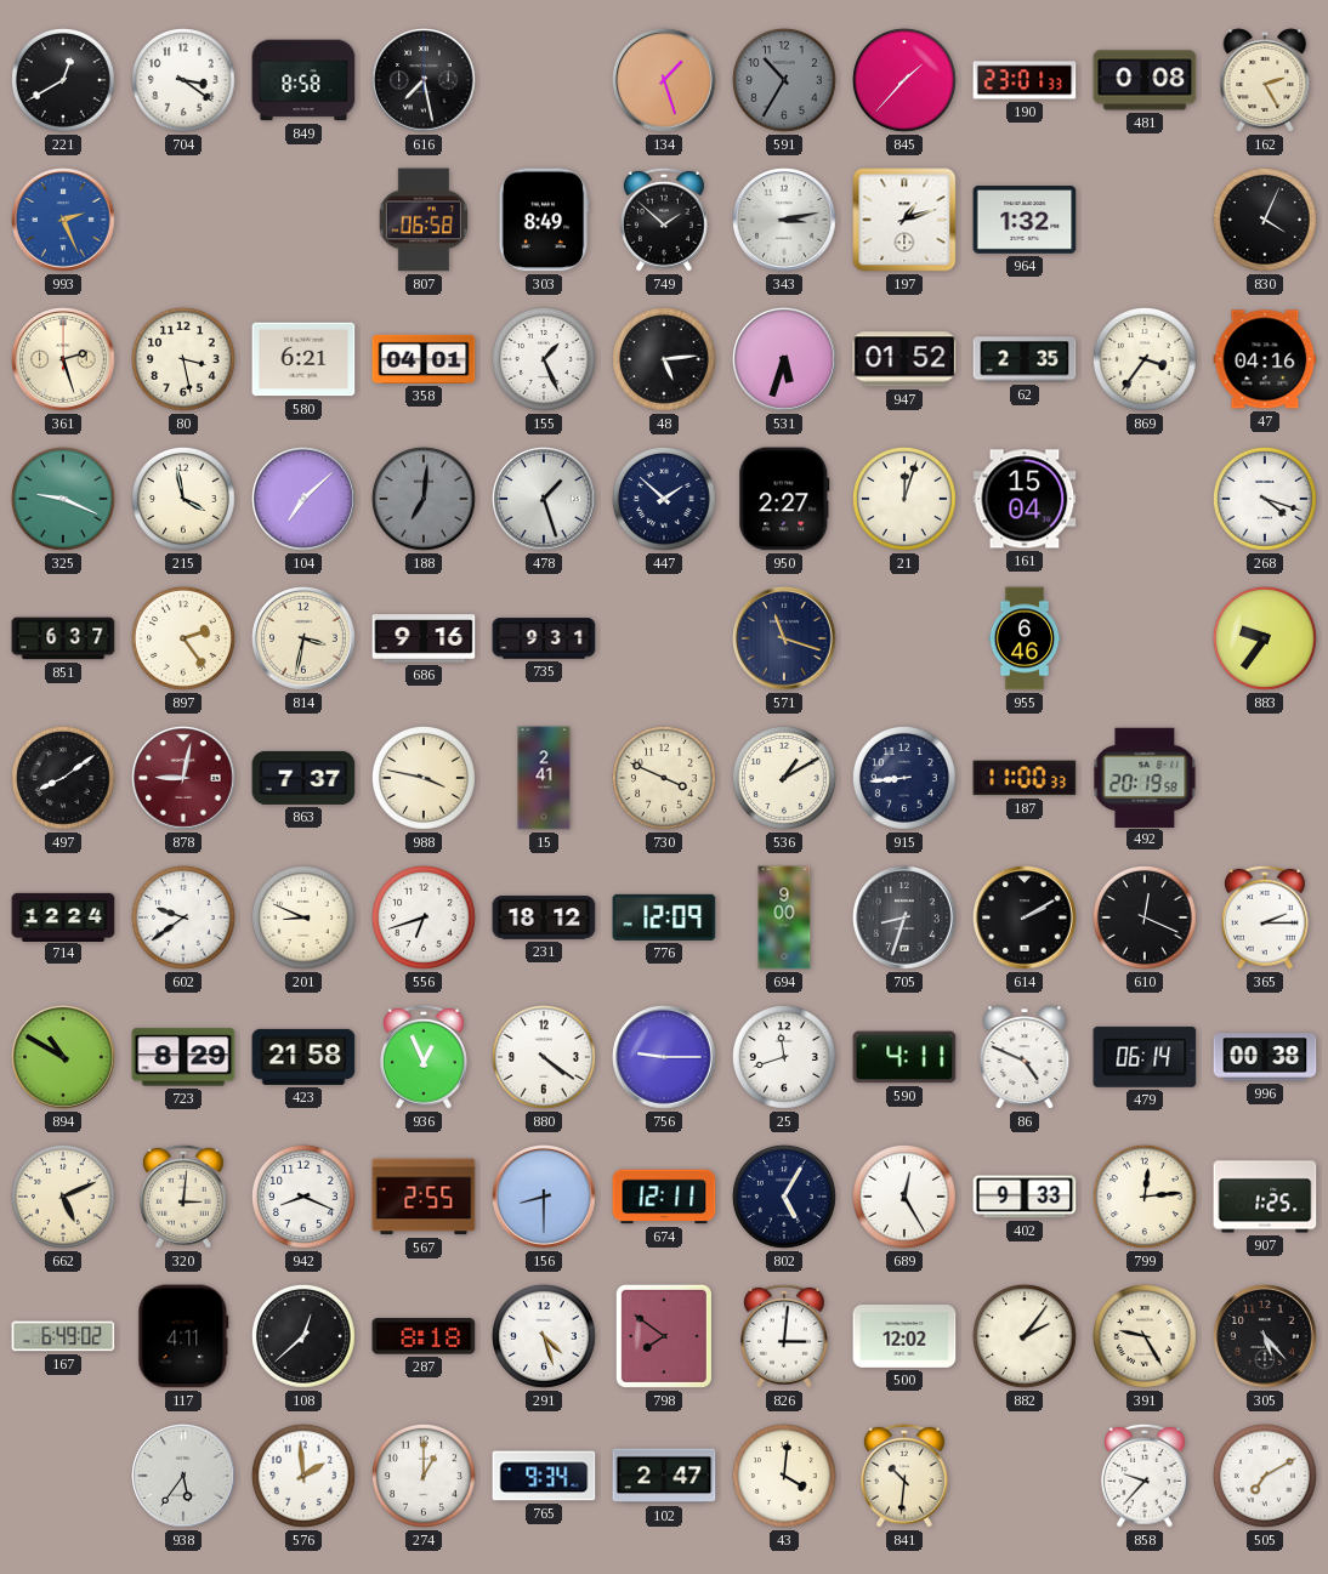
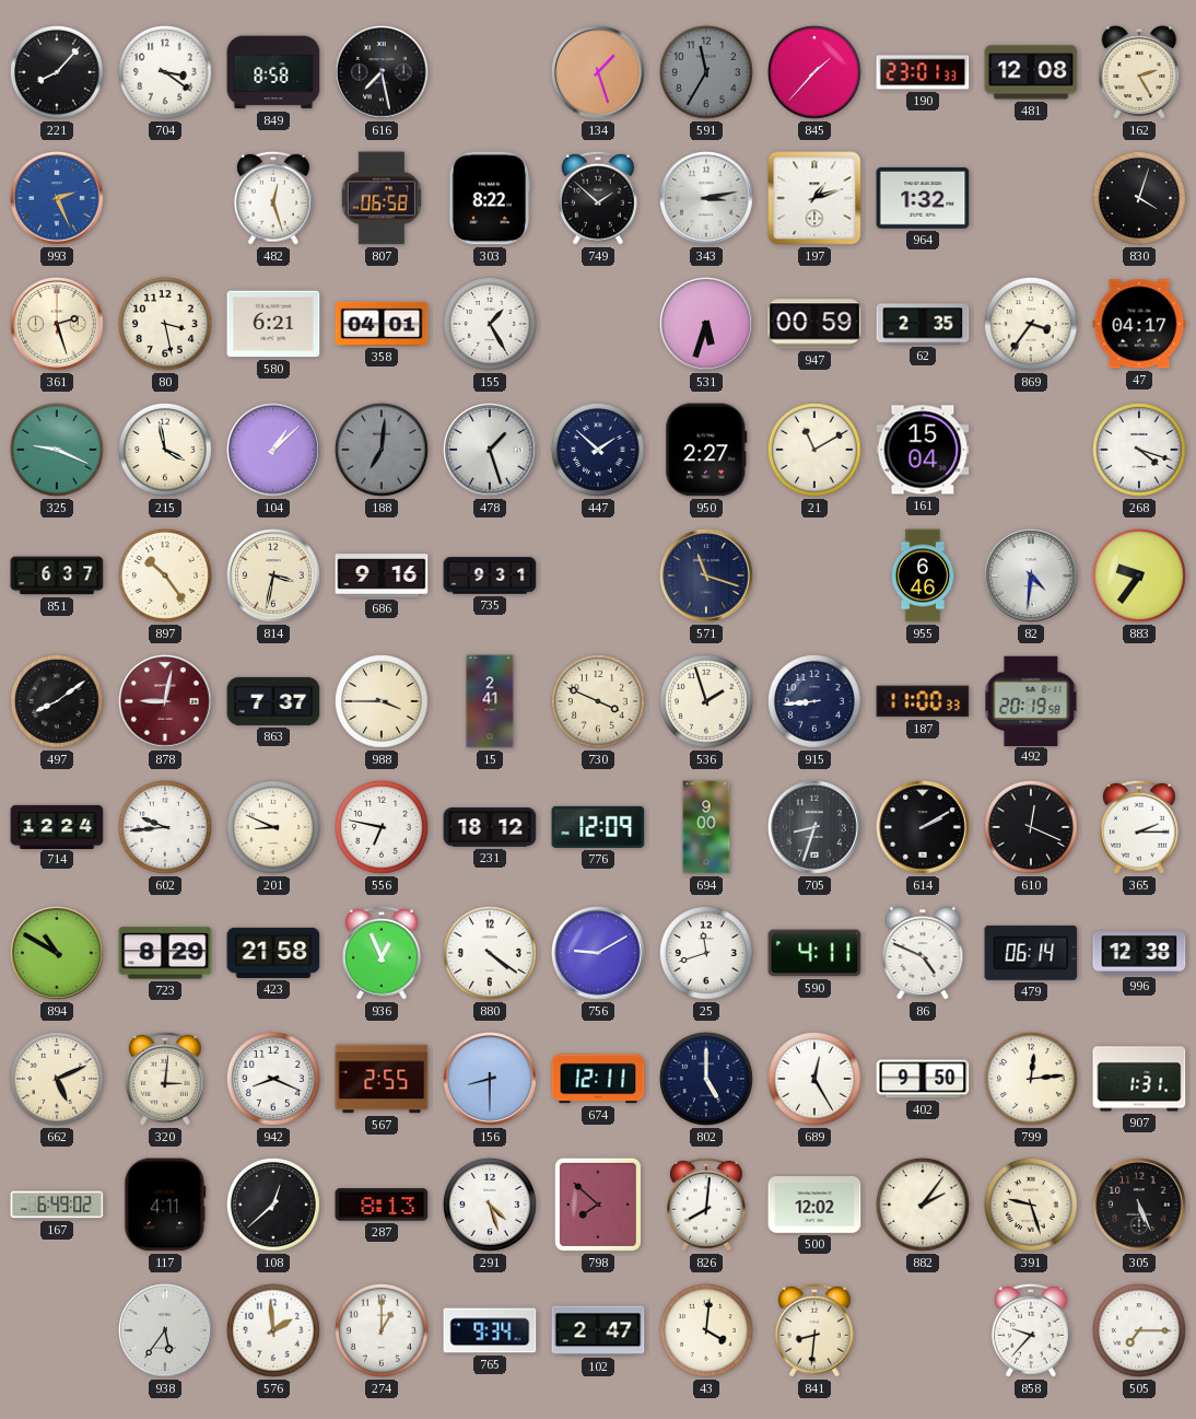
221: 12:40 -> 8:07
591: 10:35 -> 11:35
481: 0:08 -> 12:08
482: none -> 12:27
303: 8:49 -> 8:22
830: 4:04 -> 4:03
155: 1:26 -> 1:25
48: 5:14 -> none
947: 01:52 -> 00:59
47: 04:16 -> 04:17
104: 7:08 -> 1:08
21: 12:03 -> 11:10
897: 2:24 -> 10:24
82: none -> 4:31
988: 3:47 -> 3:45
536: 1:10 -> 1:57
602: 9:39 -> 9:44
556: 6:42 -> 6:47
756: 9:15 -> 9:10
996: 00:38 -> 12:38
802: 5:05 -> 5:00
402: 9:33 -> 9:50
907: 1:25 -> 1:31
287: 8:18 -> 8:13
798: 7:51 -> 7:52
826: 3:01 -> 8:01
391: 9:25 -> 9:27
305: 5:23 -> 5:26
841: 10:31 -> 8:31
505: 7:10 -> 7:15
